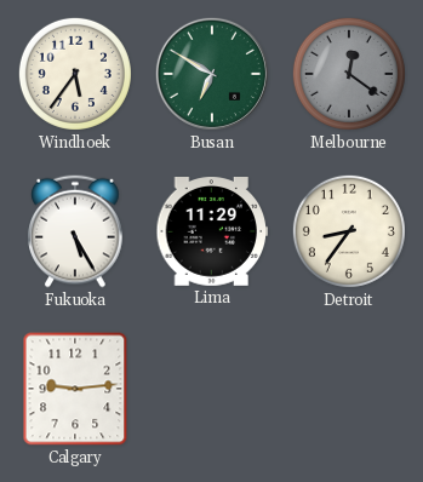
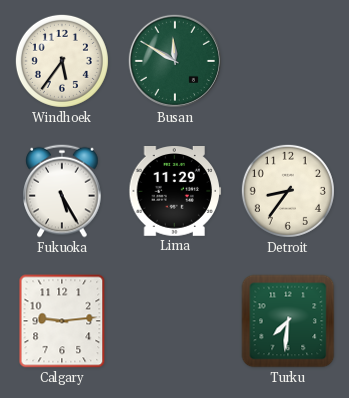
Busan: 6:50 -> 11:50
Melbourne: 12:21 -> none
Turku: none -> 7:31
